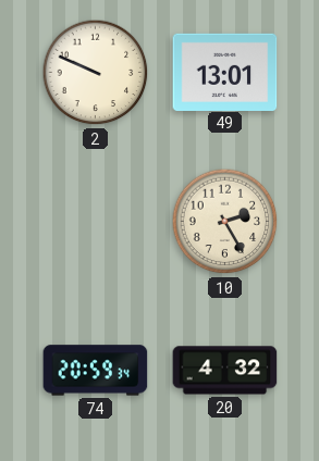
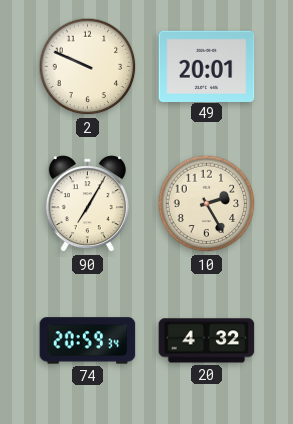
49: 13:01 -> 20:01
90: none -> 7:05
